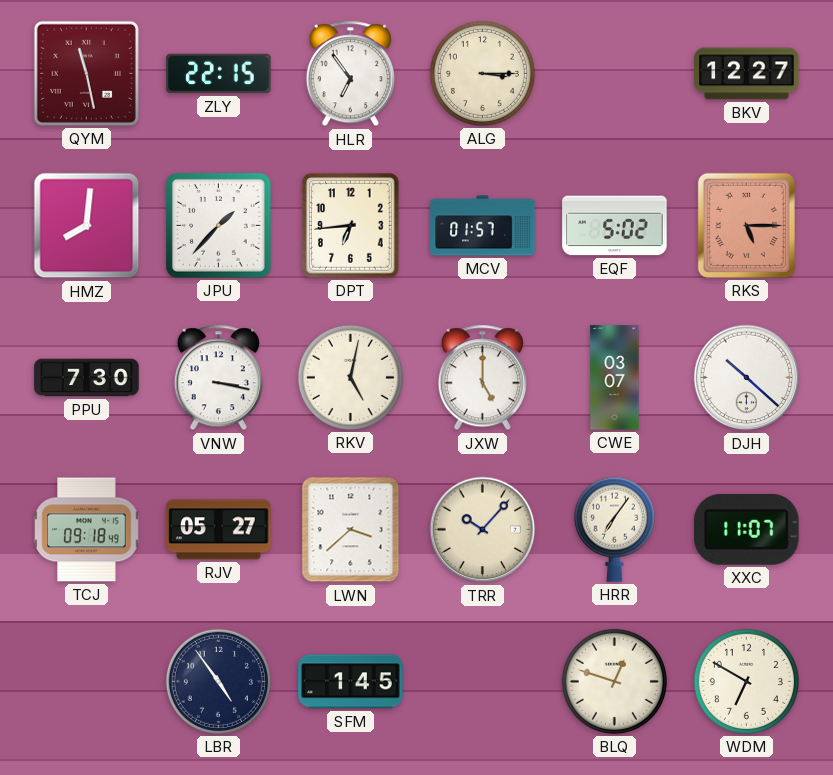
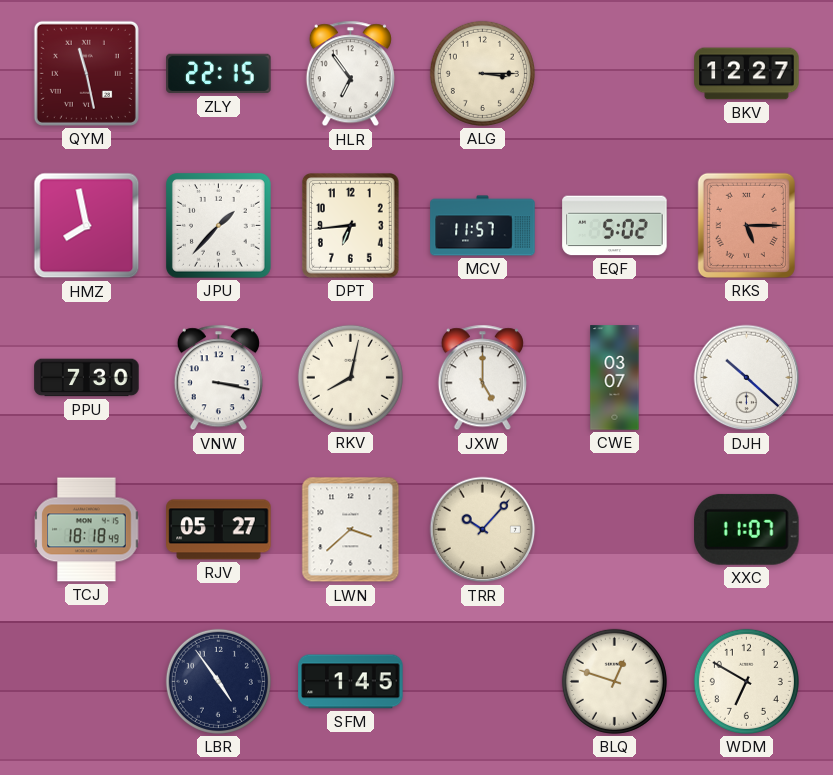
HMZ: 8:01 -> 7:58
MCV: 01:57 -> 11:57
RKV: 5:02 -> 8:02
TCJ: 09:18 -> 18:18
HRR: 7:06 -> none
